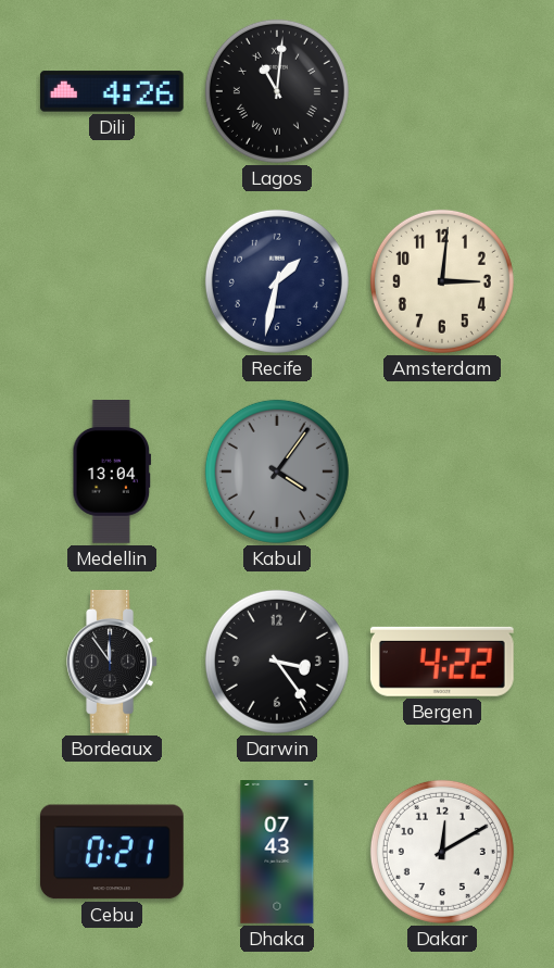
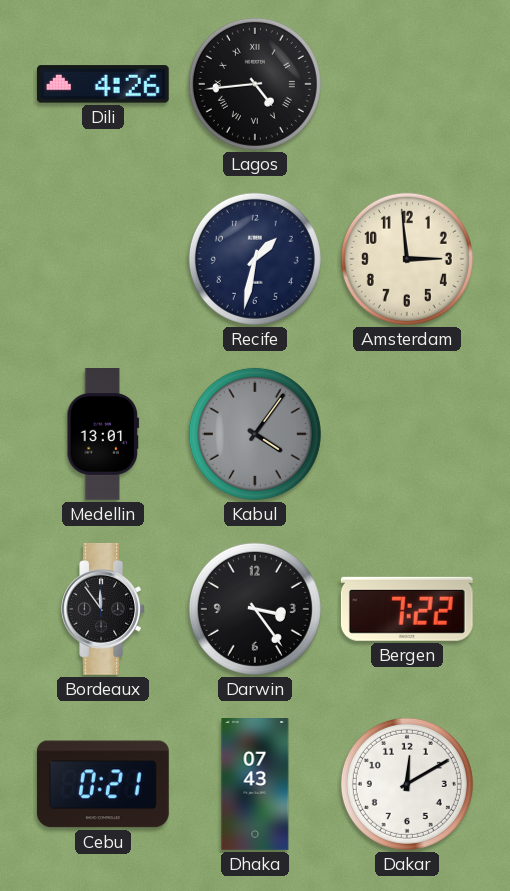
Lagos: 11:01 -> 4:44
Amsterdam: 3:01 -> 2:59
Medellin: 13:04 -> 13:01
Bergen: 4:22 -> 7:22
